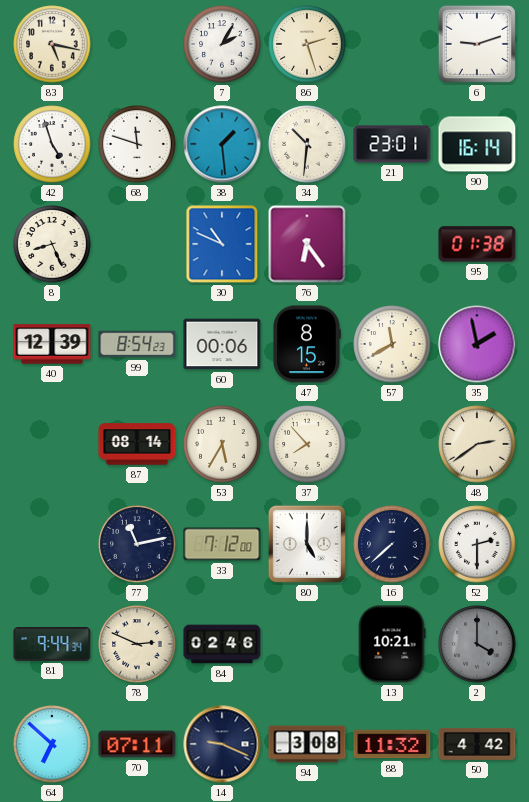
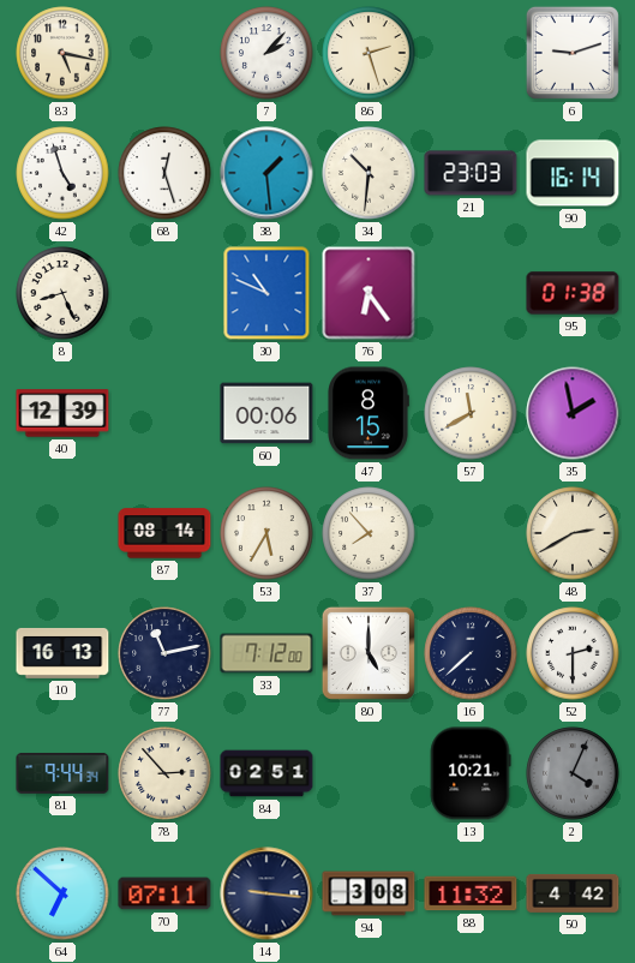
7: 2:05 -> 2:07
68: 11:48 -> 12:27
21: 23:01 -> 23:03
99: 8:54 -> none
48: 2:39 -> 2:40
10: none -> 16:13
78: 2:49 -> 2:53
84: 02:46 -> 02:51
2: 4:00 -> 4:04
14: 9:19 -> 9:16
